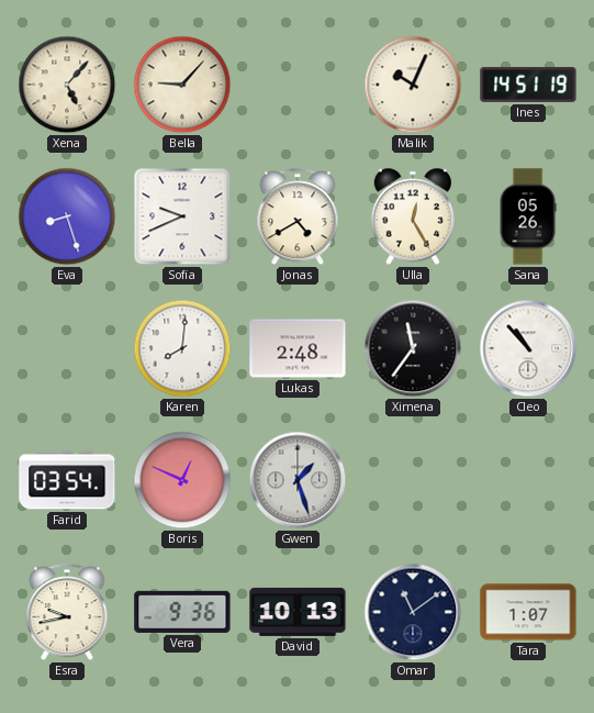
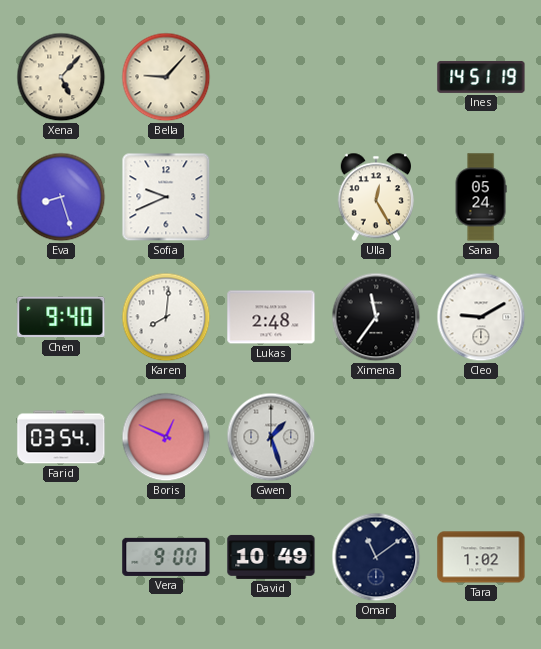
Malik: 10:04 -> none
Jonas: 4:40 -> none
Sana: 05:26 -> 05:24
Chen: none -> 9:40
Cleo: 10:53 -> 9:10
Esra: 9:43 -> none
Vera: 9:36 -> 9:00
David: 10:13 -> 10:49
Tara: 1:07 -> 1:02
